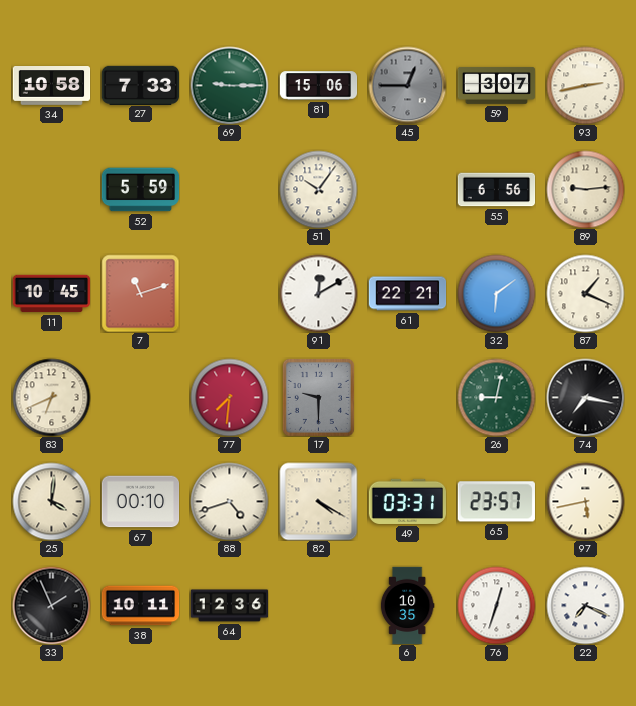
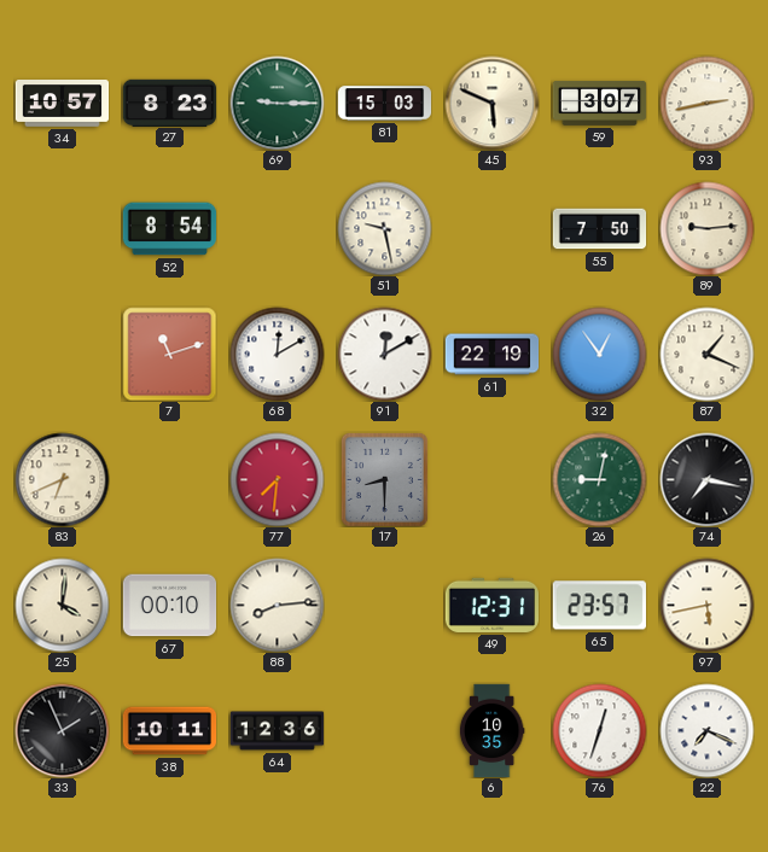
34: 10:58 -> 10:57
27: 7:33 -> 8:23
81: 15:06 -> 15:03
45: 12:45 -> 5:49
45 dial: grey -> cream
52: 5:59 -> 8:54
51: 10:06 -> 9:28
55: 6:56 -> 7:50
11: 10:45 -> none
68: none -> 12:10
61: 22:21 -> 22:19
32: 6:09 -> 12:54
17: 9:30 -> 8:30
88: 4:42 -> 8:14
82: 4:20 -> none
49: 03:31 -> 12:31
